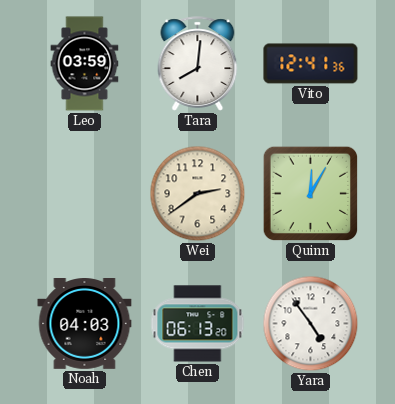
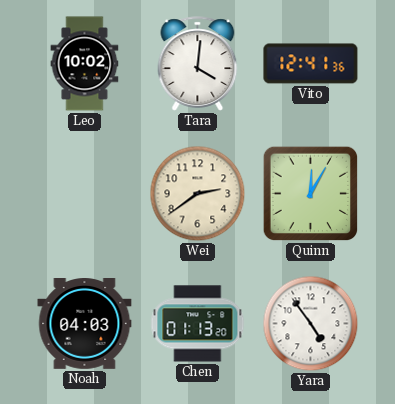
Leo: 03:59 -> 10:02
Tara: 8:01 -> 4:01
Chen: 06:13 -> 01:13
